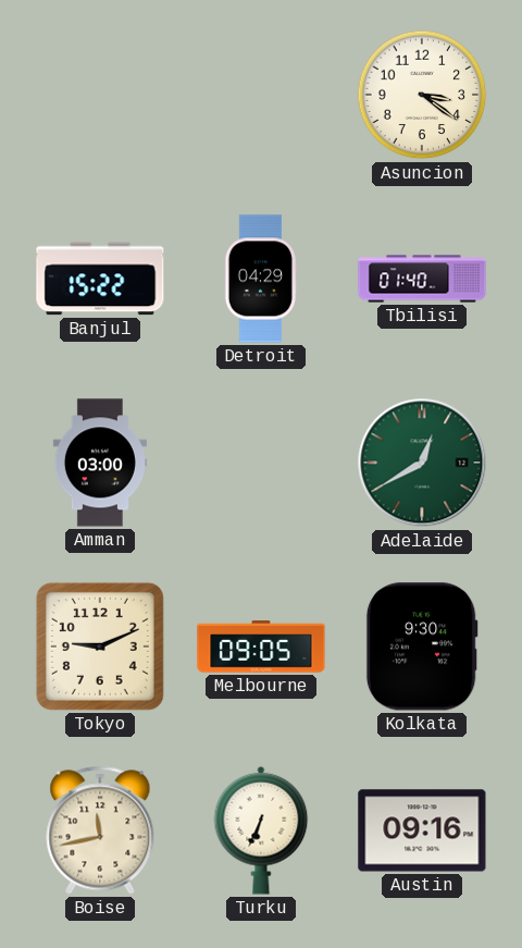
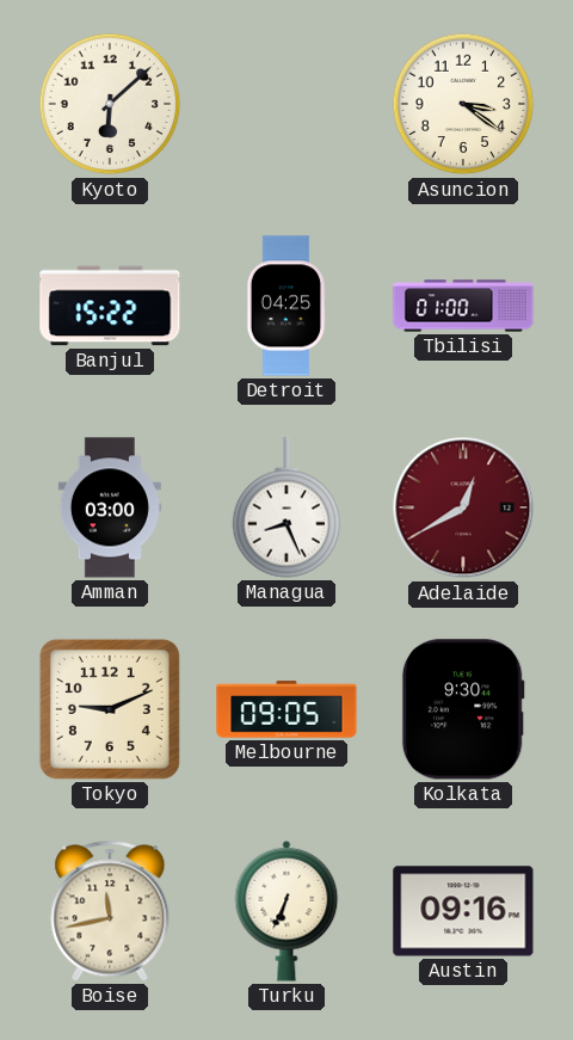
Kyoto: none -> 6:08
Detroit: 04:29 -> 04:25
Tbilisi: 01:40 -> 01:00
Managua: none -> 8:26
Adelaide dial: green -> burgundy
